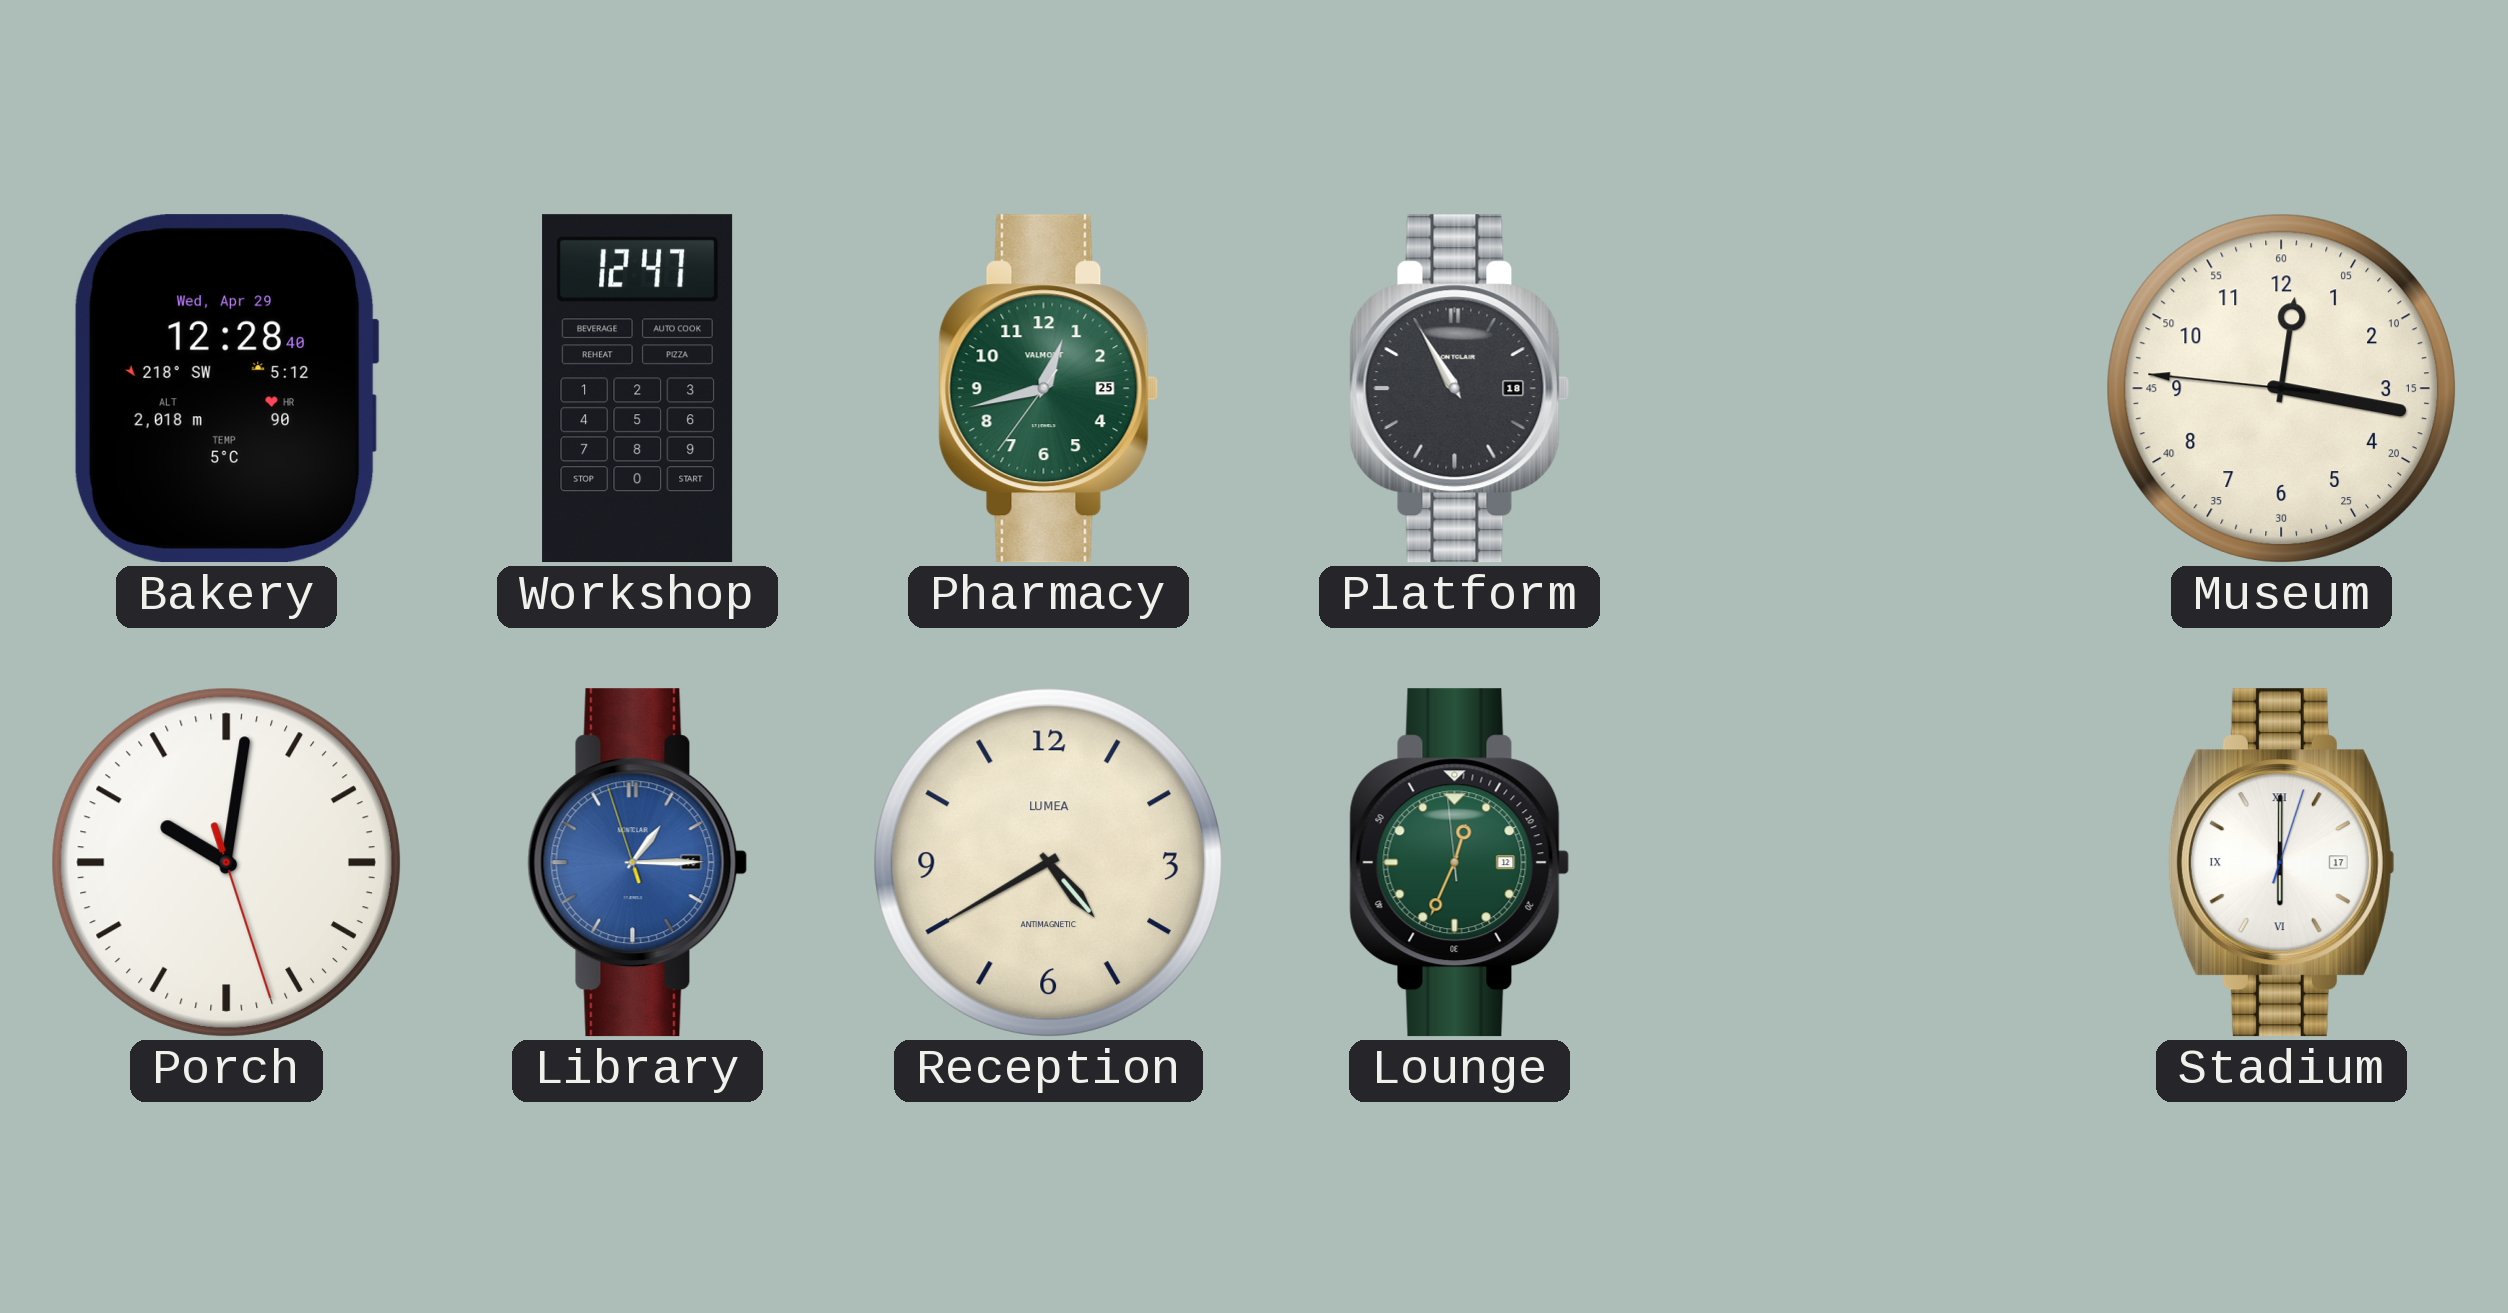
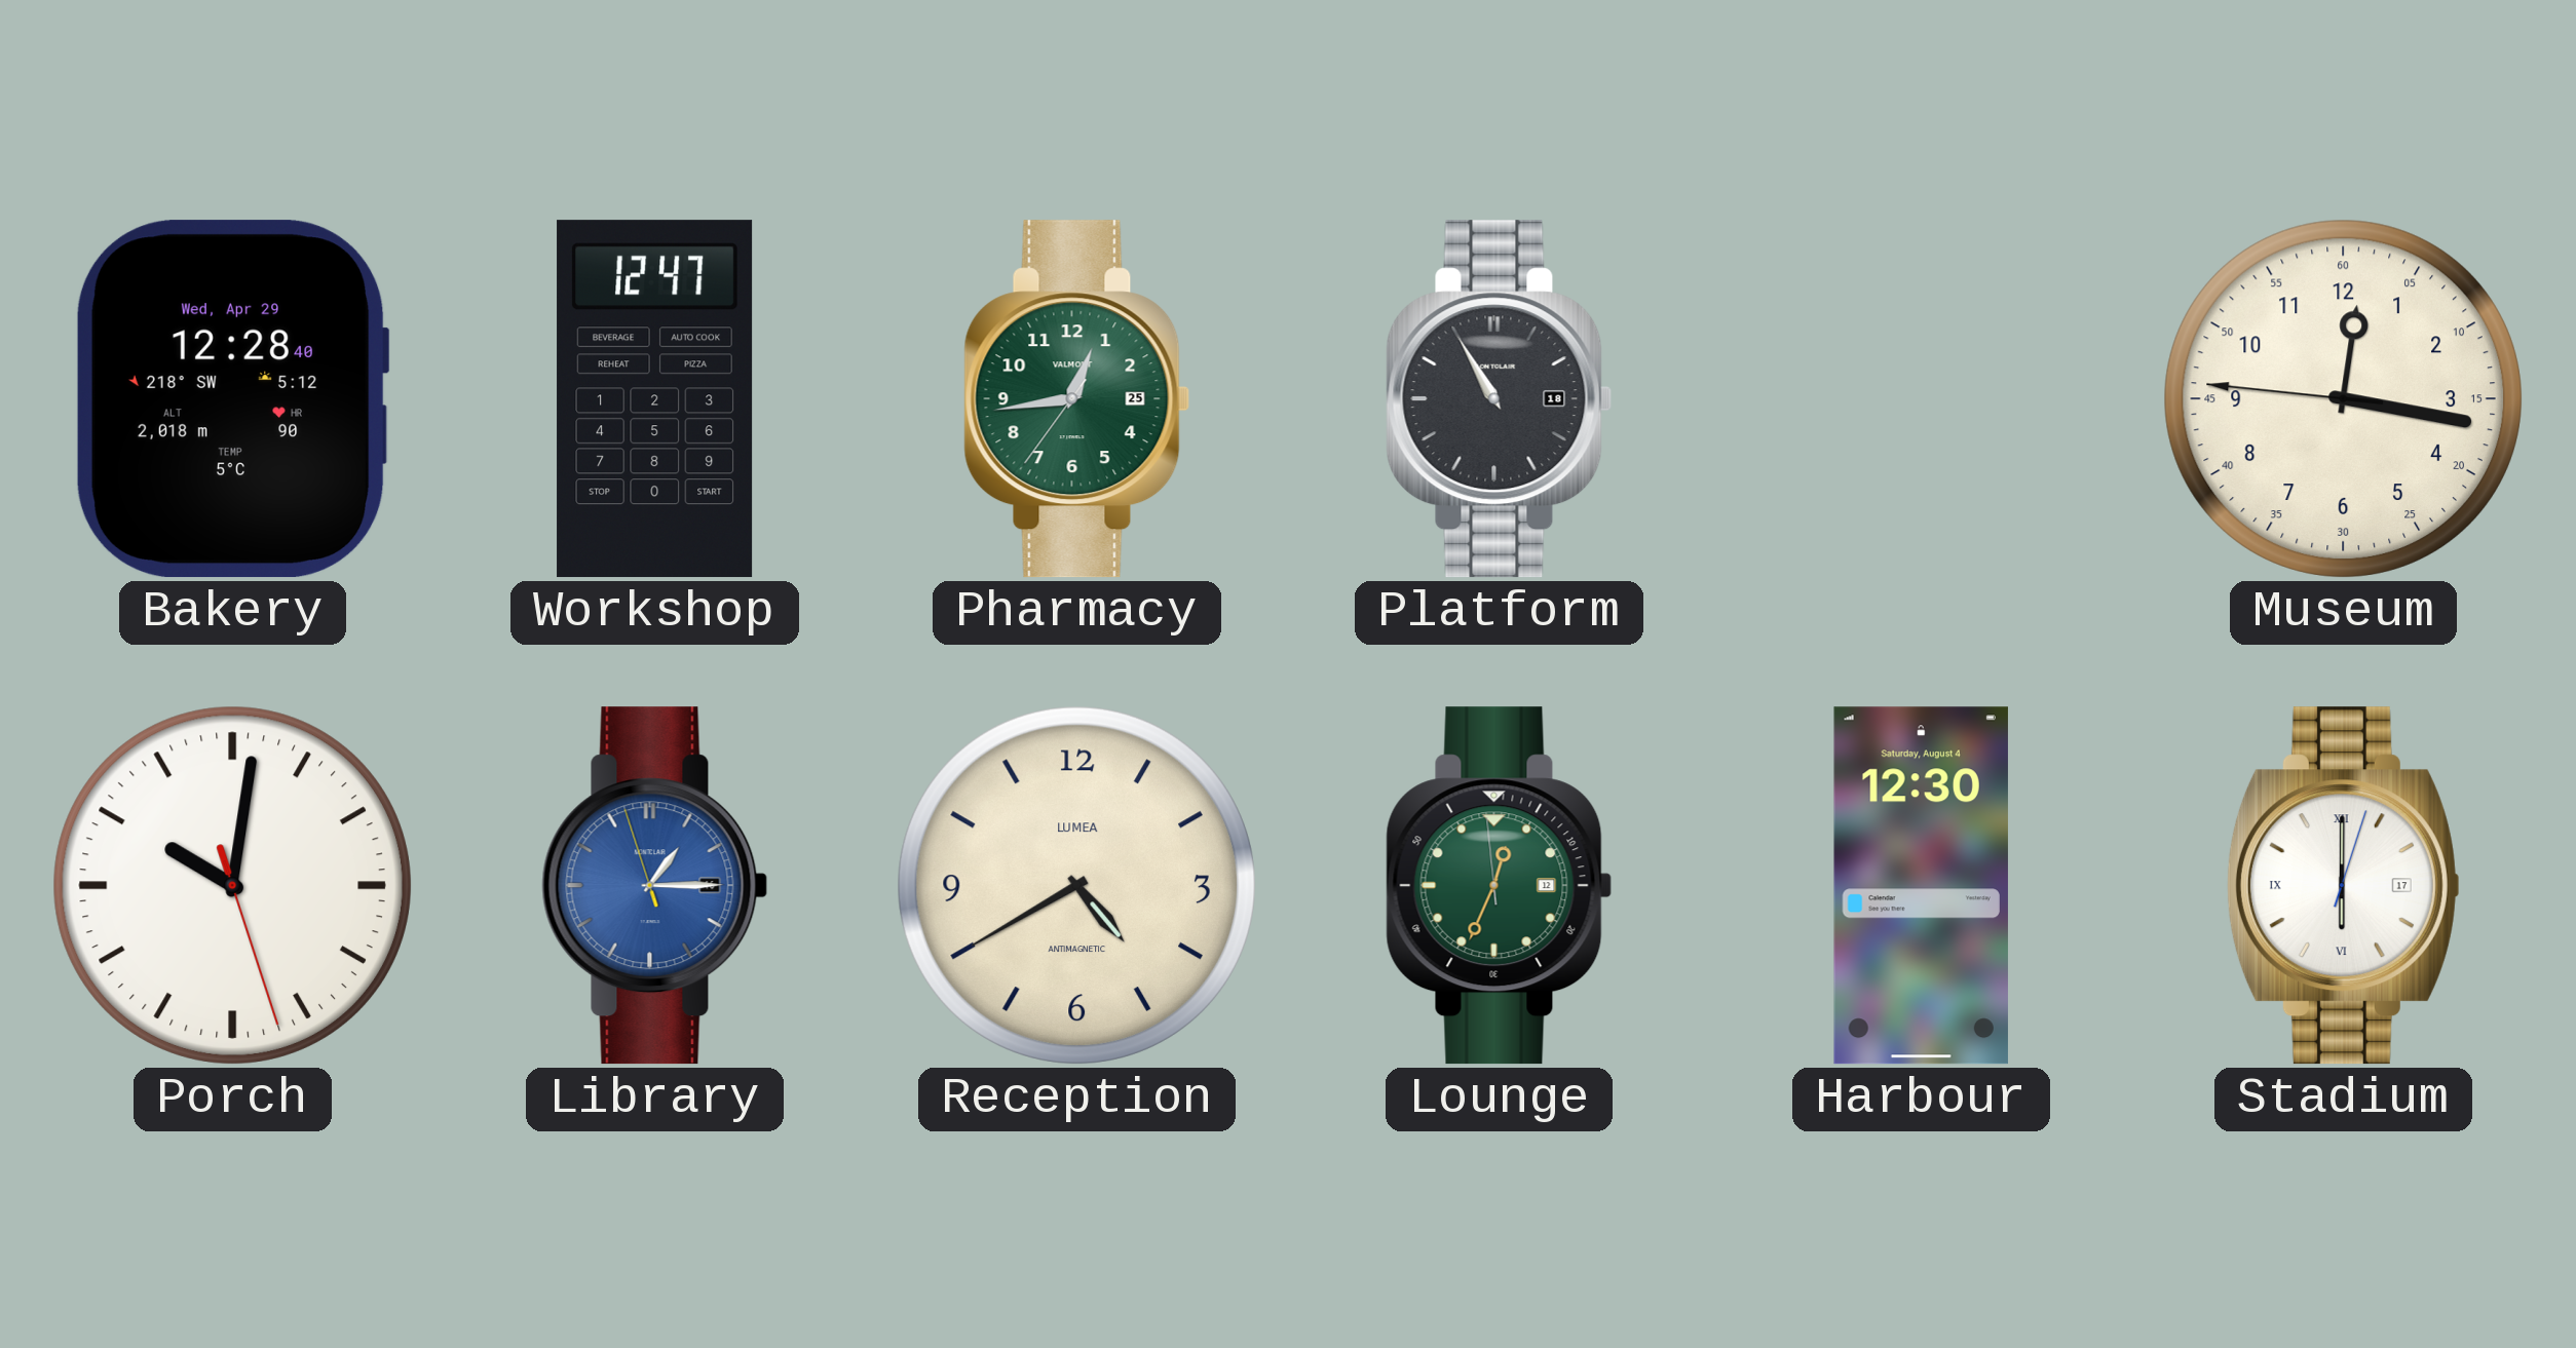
Pharmacy: 12:42 -> 12:43
Harbour: none -> 12:30
